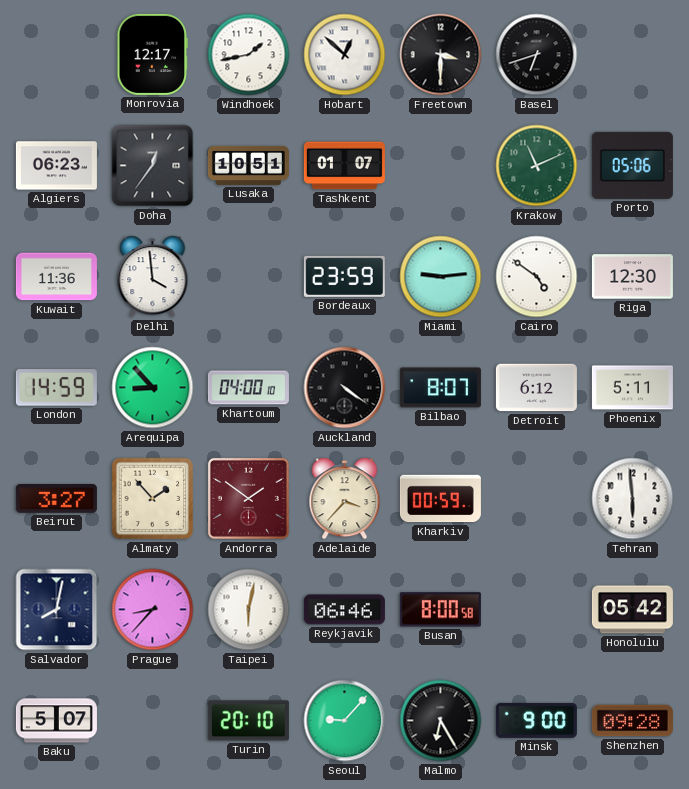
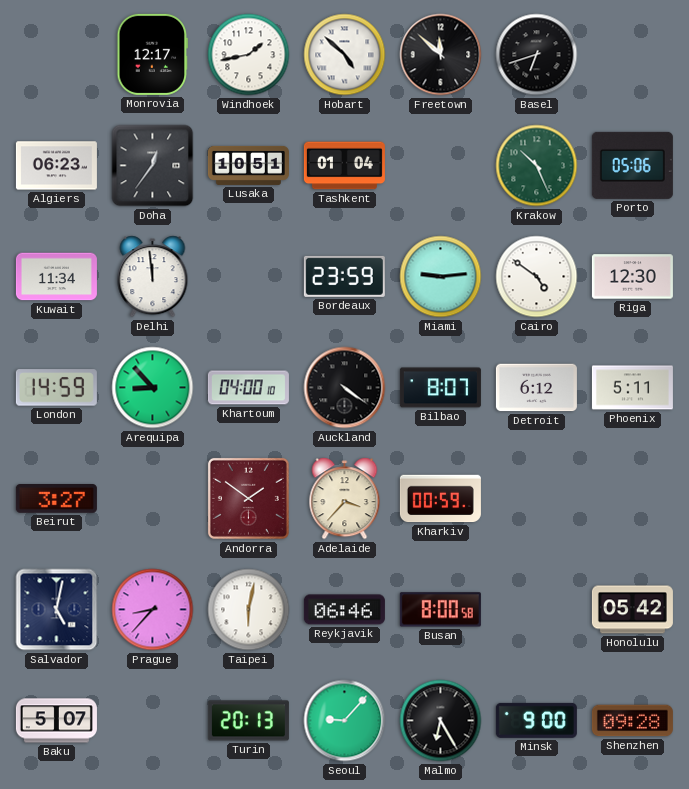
Hobart: 12:52 -> 4:52
Freetown: 3:30 -> 11:52
Tashkent: 01:07 -> 01:04
Krakow: 11:11 -> 10:26
Kuwait: 11:36 -> 11:34
Delhi: 3:59 -> 11:59
Almaty: 1:53 -> none
Tehran: 5:59 -> none
Salvador: 8:02 -> 5:02
Turin: 20:10 -> 20:13
